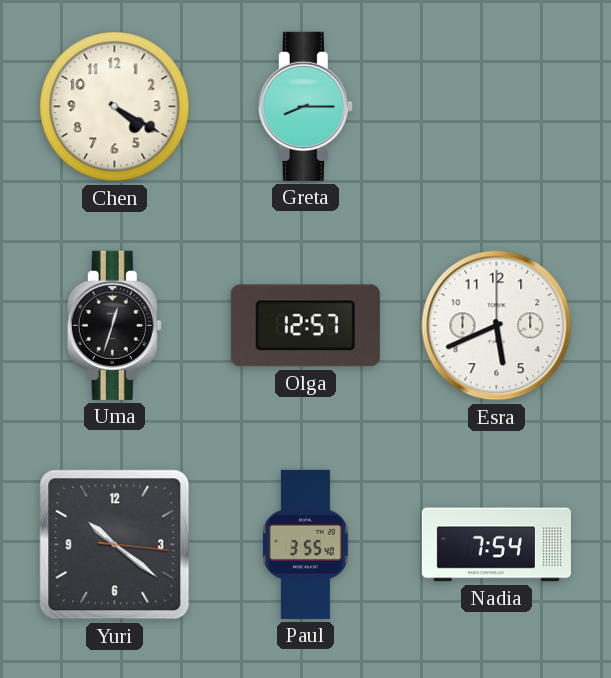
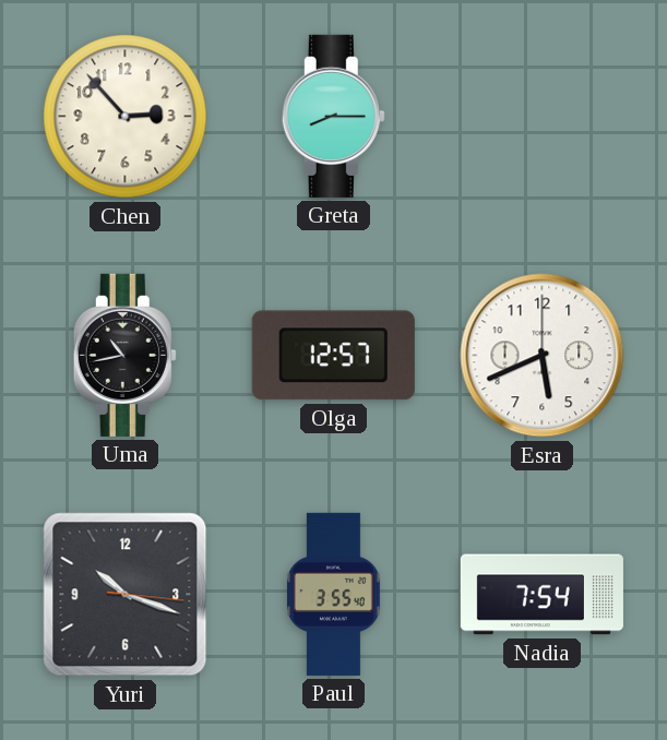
Chen: 4:20 -> 2:53
Uma: 12:33 -> 10:43
Yuri: 10:21 -> 10:18
